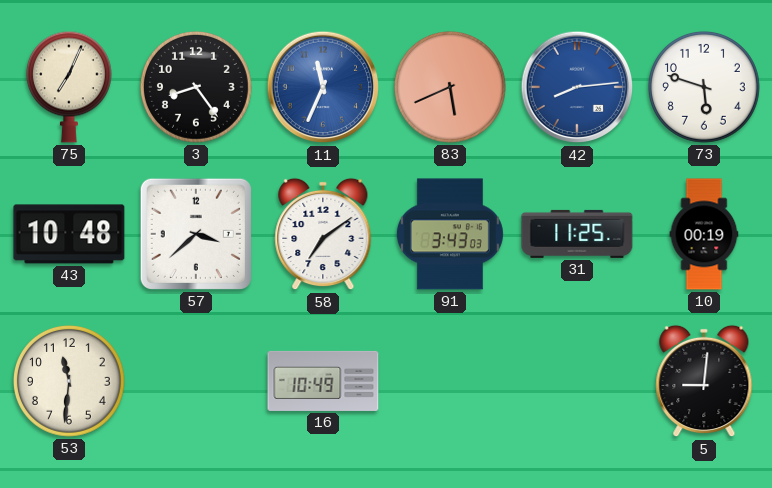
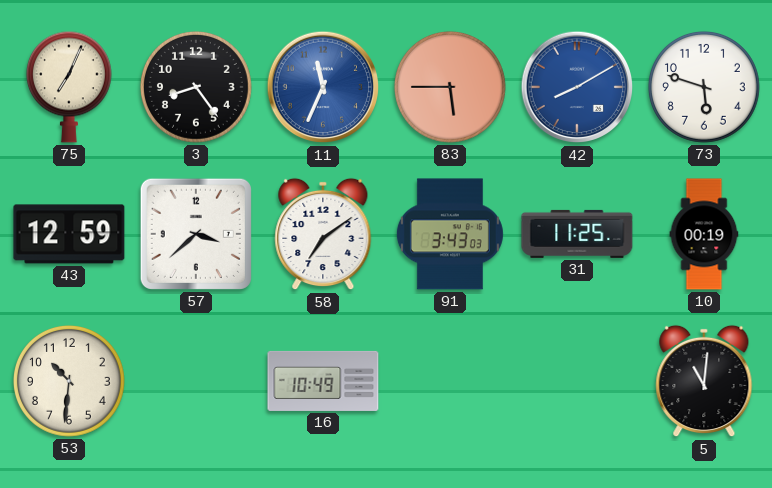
83: 5:41 -> 5:45
42: 8:14 -> 8:10
43: 10:48 -> 12:59
53: 11:31 -> 10:31
5: 9:01 -> 11:01
